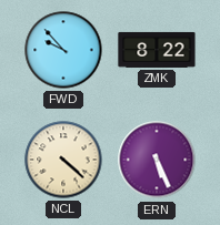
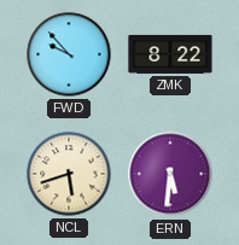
NCL: 4:22 -> 5:42
ERN: 5:26 -> 5:31
